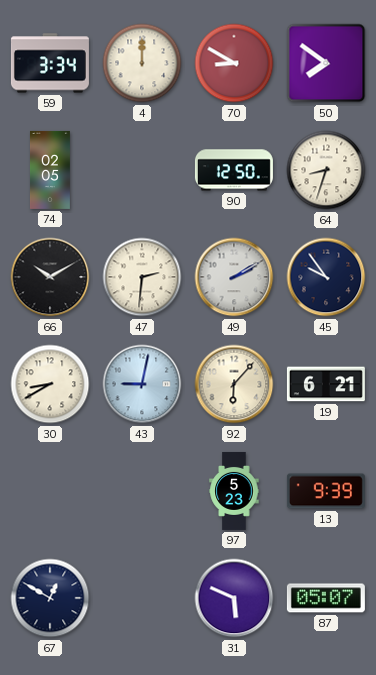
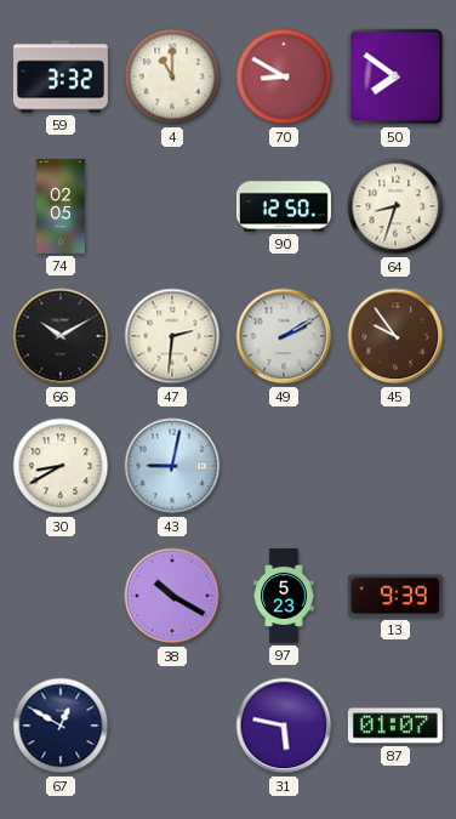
59: 3:34 -> 3:32
4: 12:00 -> 11:00
45 dial: navy -> brown
92: 6:07 -> none
19: 6:21 -> none
38: none -> 10:20
31: 5:49 -> 5:47
87: 05:07 -> 01:07
